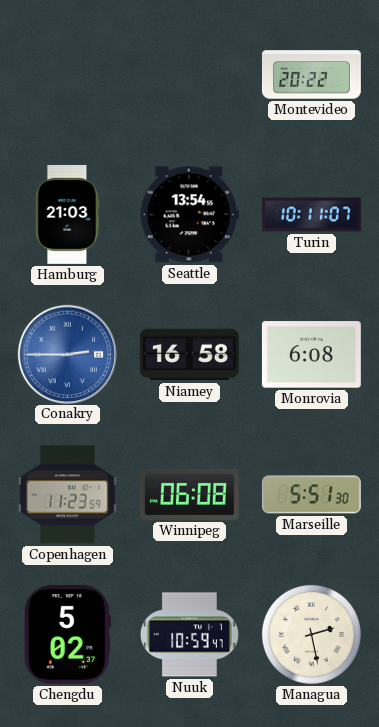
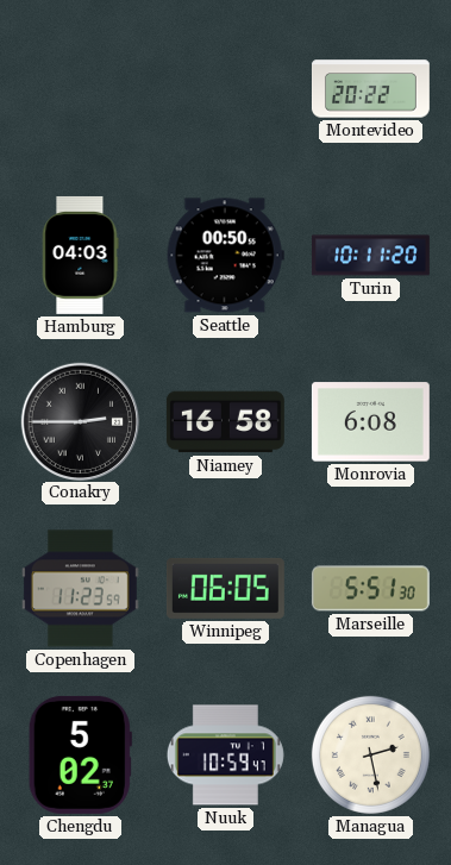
Hamburg: 21:03 -> 04:03
Seattle: 13:54 -> 00:50
Turin: 10:11:07 -> 10:11:20
Conakry dial: blue -> black
Winnipeg: 06:08 -> 06:05
